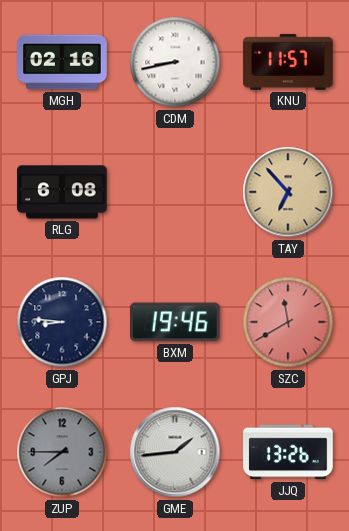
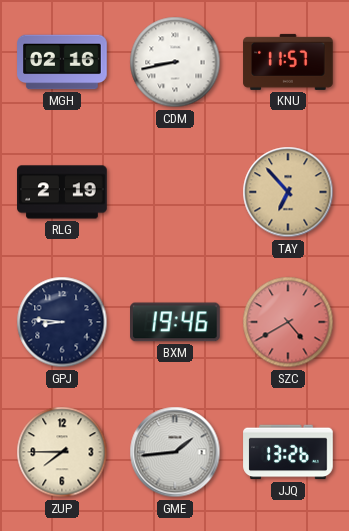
RLG: 6:08 -> 2:19
SZC: 11:40 -> 4:40
ZUP dial: grey -> cream
